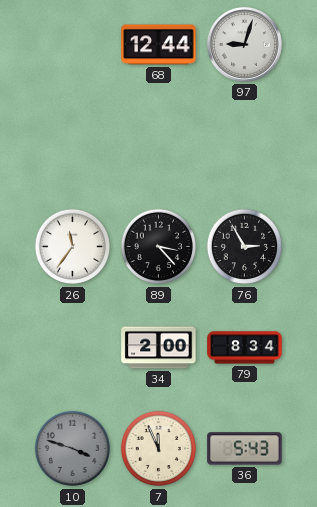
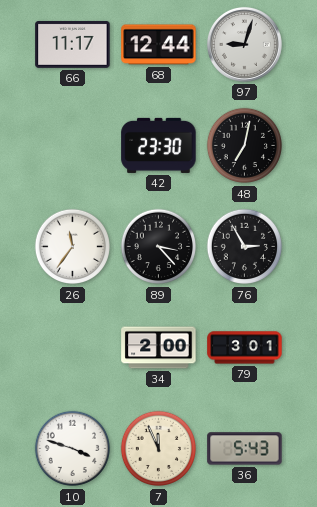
66: none -> 11:17
42: none -> 23:30
48: none -> 7:02
79: 8:34 -> 3:01
10 dial: grey -> white
